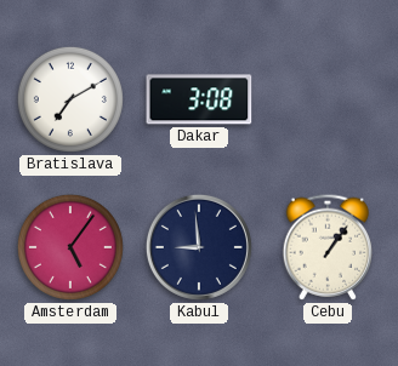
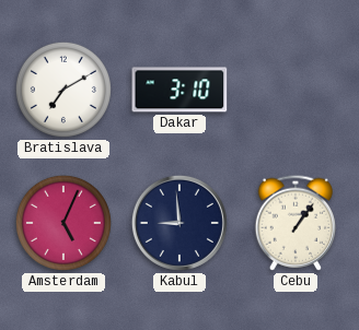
Dakar: 3:08 -> 3:10
Amsterdam: 5:06 -> 5:04
